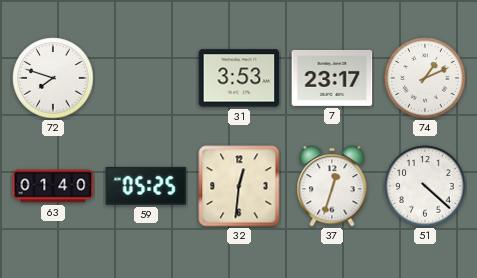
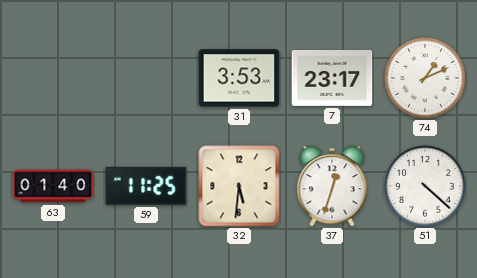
72: 7:48 -> none
59: 05:25 -> 11:25
32: 12:31 -> 5:31
